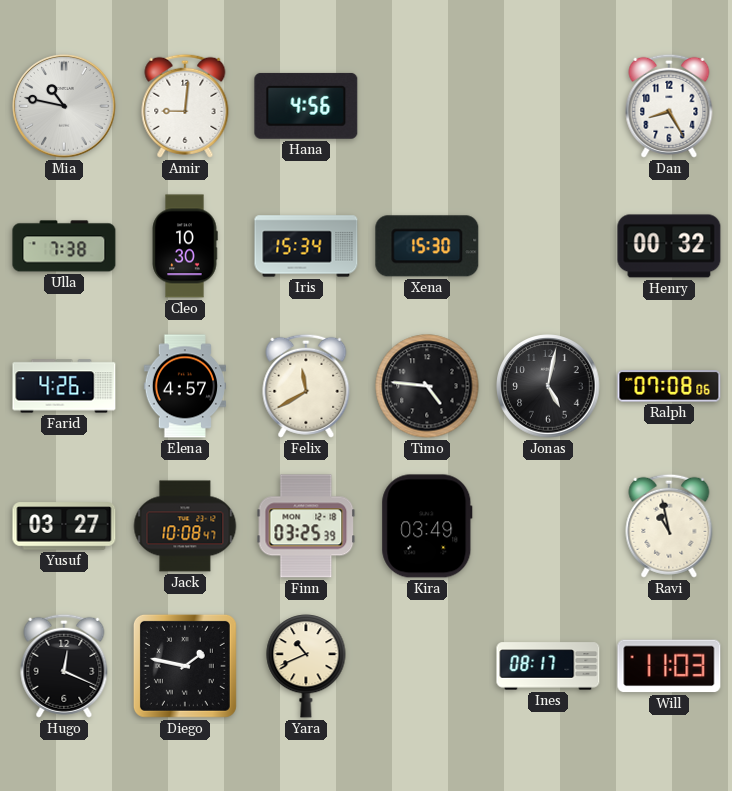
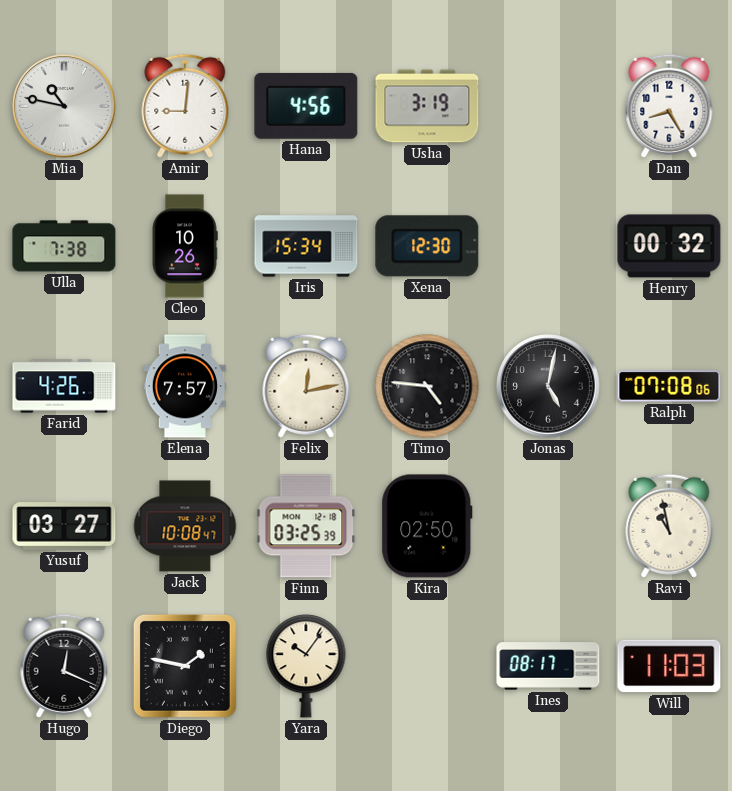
Usha: none -> 3:19
Cleo: 10:30 -> 10:26
Xena: 15:30 -> 12:30
Elena: 4:57 -> 7:57
Felix: 11:40 -> 12:13
Kira: 03:49 -> 02:50
Yara: 10:41 -> 10:06
